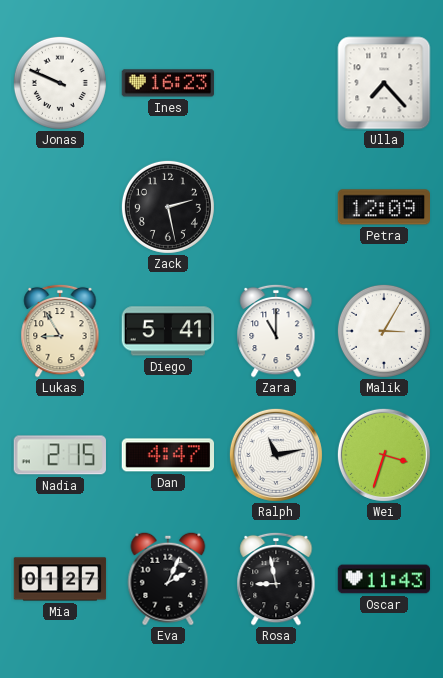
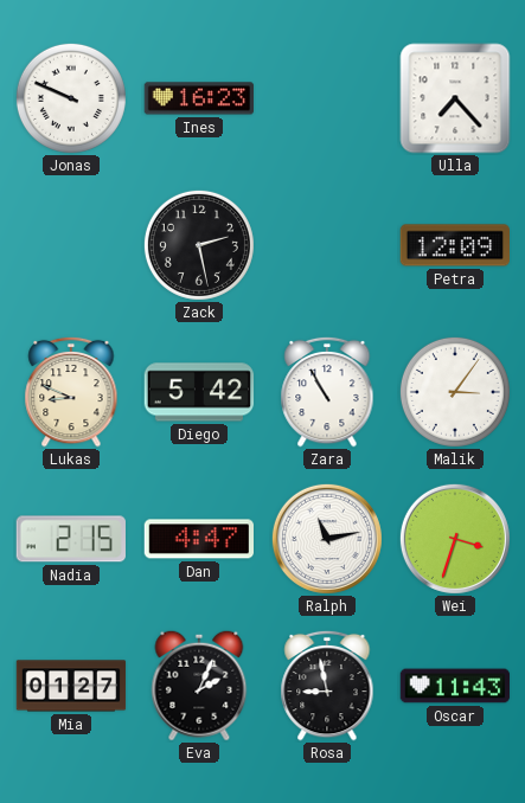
Lukas: 8:55 -> 8:49
Diego: 5:41 -> 5:42
Zara: 11:00 -> 10:55
Malik: 3:05 -> 3:06
